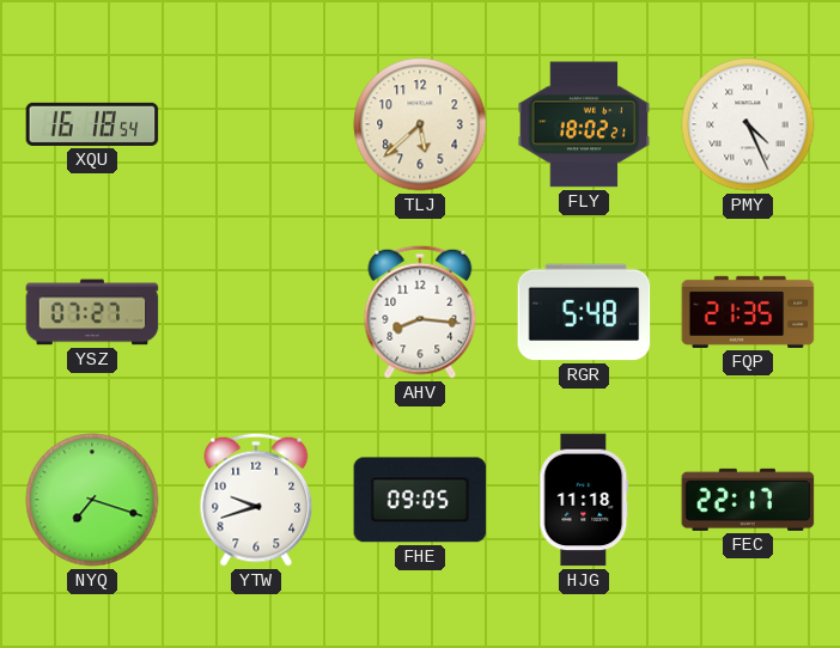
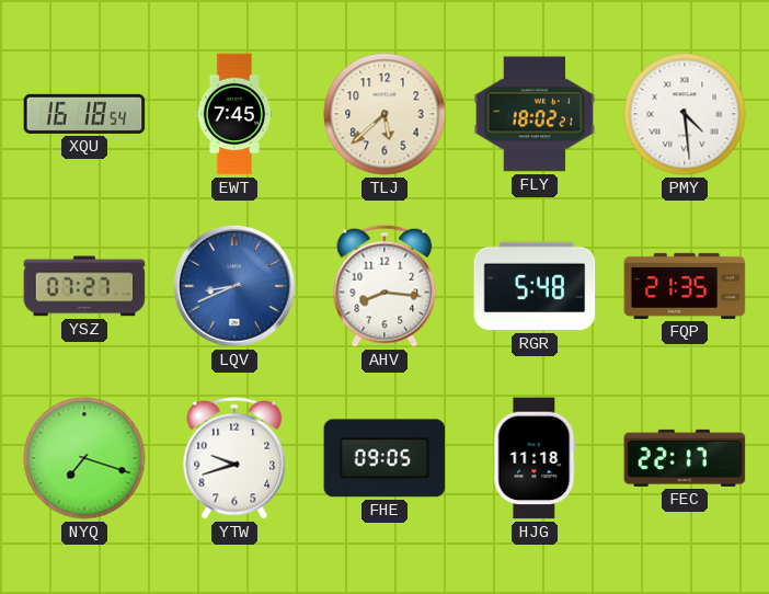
EWT: none -> 7:45
PMY: 4:26 -> 4:29
LQV: none -> 8:41
